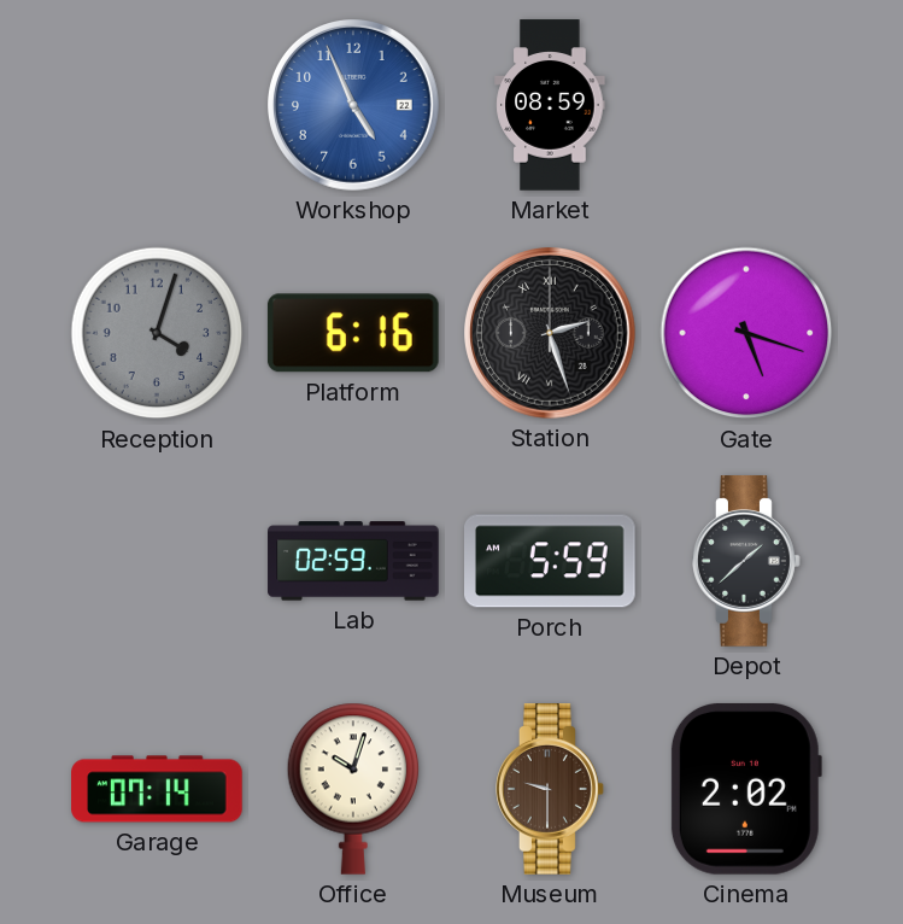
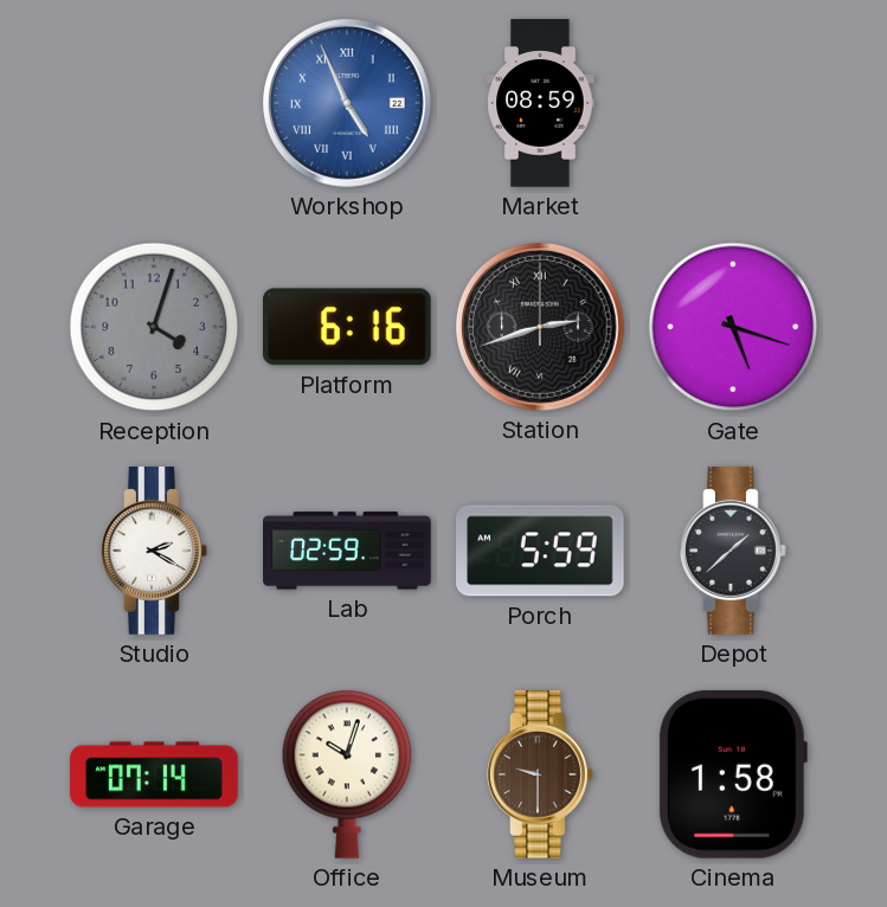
Workshop numerals: Arabic -> Roman
Station: 2:27 -> 2:42
Studio: none -> 2:20
Cinema: 2:02 -> 1:58
